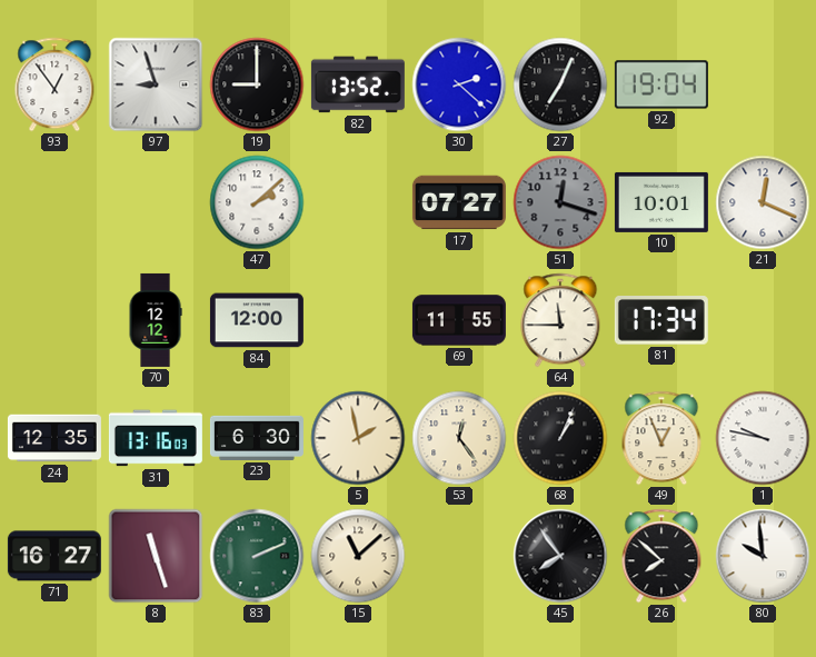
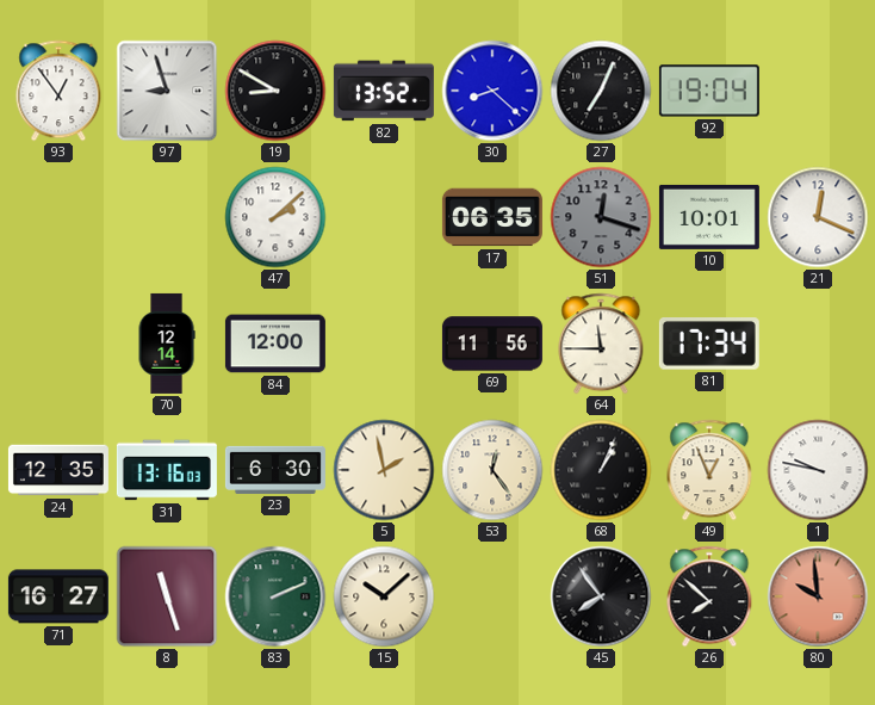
19: 9:00 -> 8:50
30: 2:22 -> 8:22
17: 07:27 -> 06:35
70: 12:12 -> 12:14
69: 11:55 -> 11:56
15: 11:08 -> 10:08
80 dial: white -> salmon
